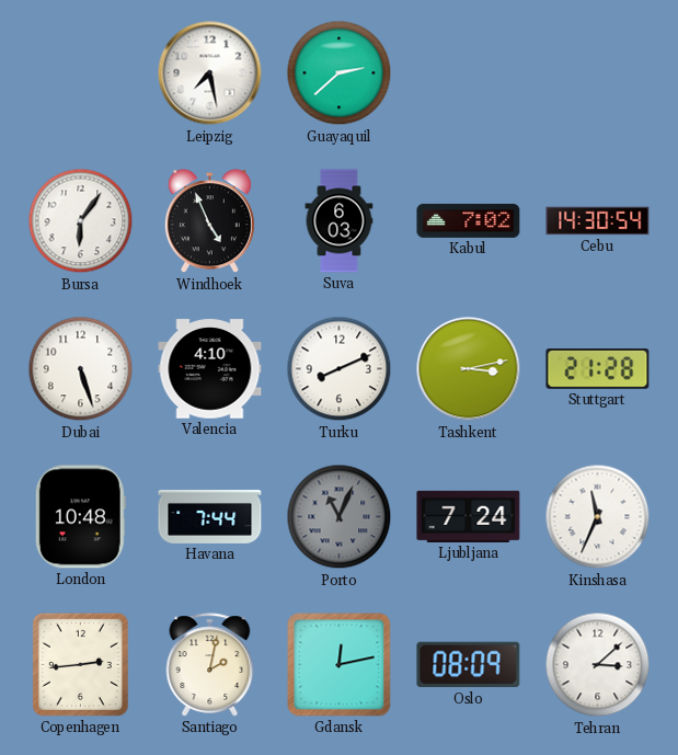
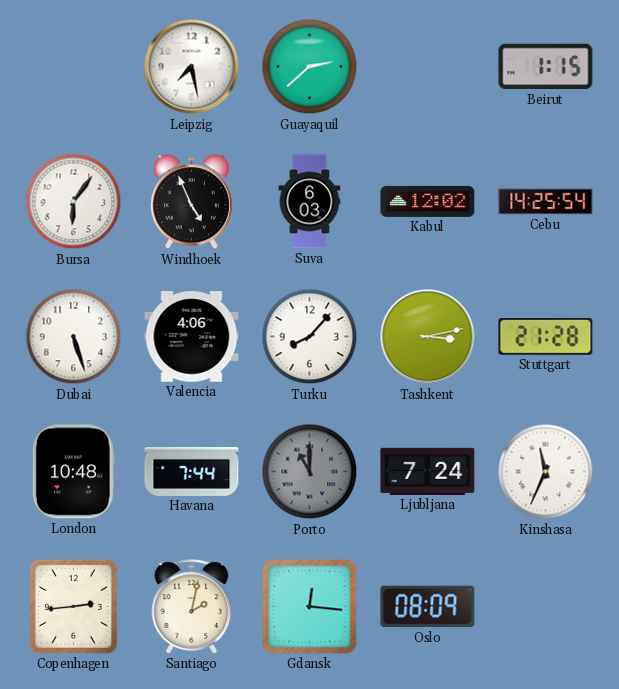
Beirut: none -> 1:15
Kabul: 7:02 -> 12:02
Cebu: 14:30 -> 14:25
Valencia: 4:10 -> 4:06
Turku: 8:11 -> 8:07
Porto: 11:04 -> 11:00
Gdansk: 12:13 -> 12:16
Tehran: 3:08 -> none
